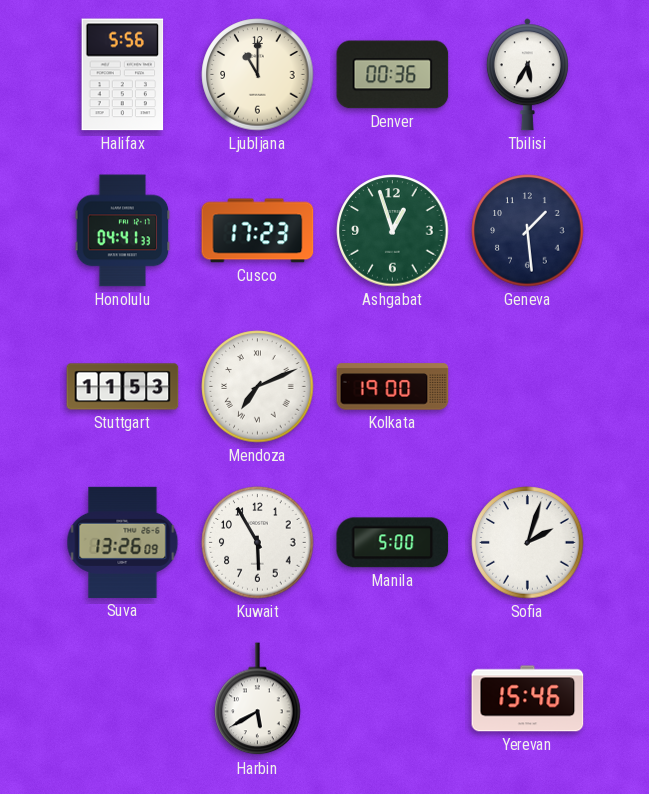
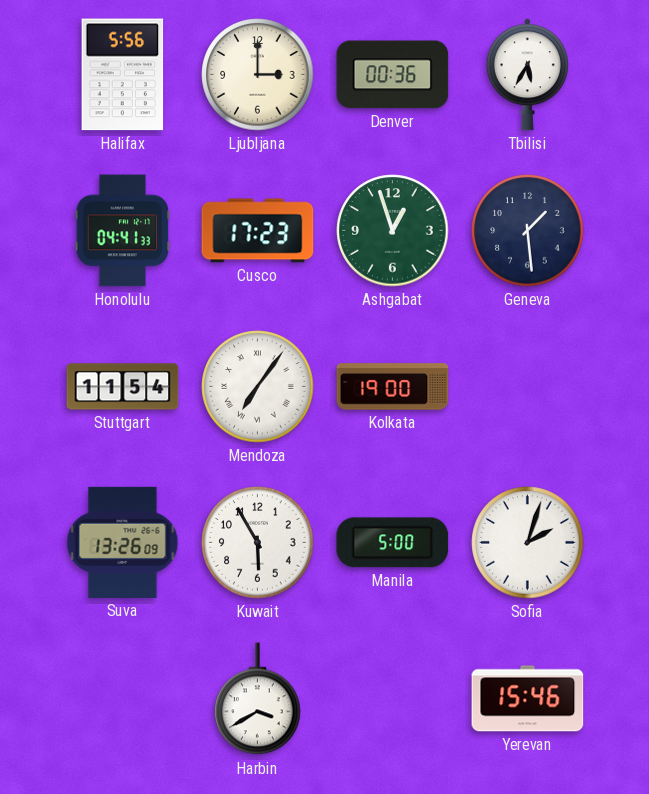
Ljubljana: 11:00 -> 3:00
Stuttgart: 11:53 -> 11:54
Mendoza: 7:11 -> 7:06
Harbin: 5:40 -> 3:40
